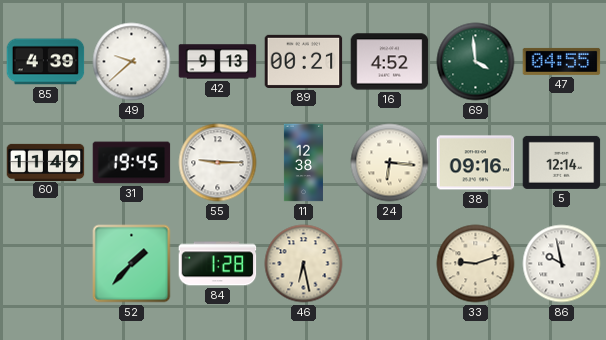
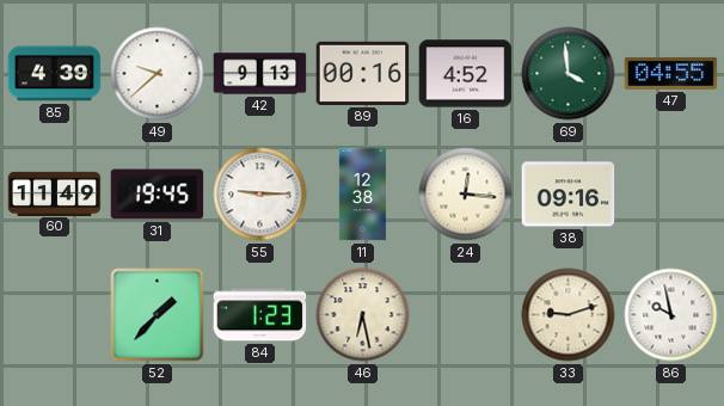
89: 00:21 -> 00:16
24: 6:16 -> 12:16
5: 12:14 -> none
84: 1:28 -> 1:23
